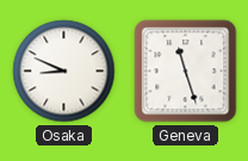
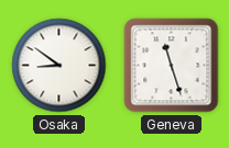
Osaka: 8:49 -> 8:51
